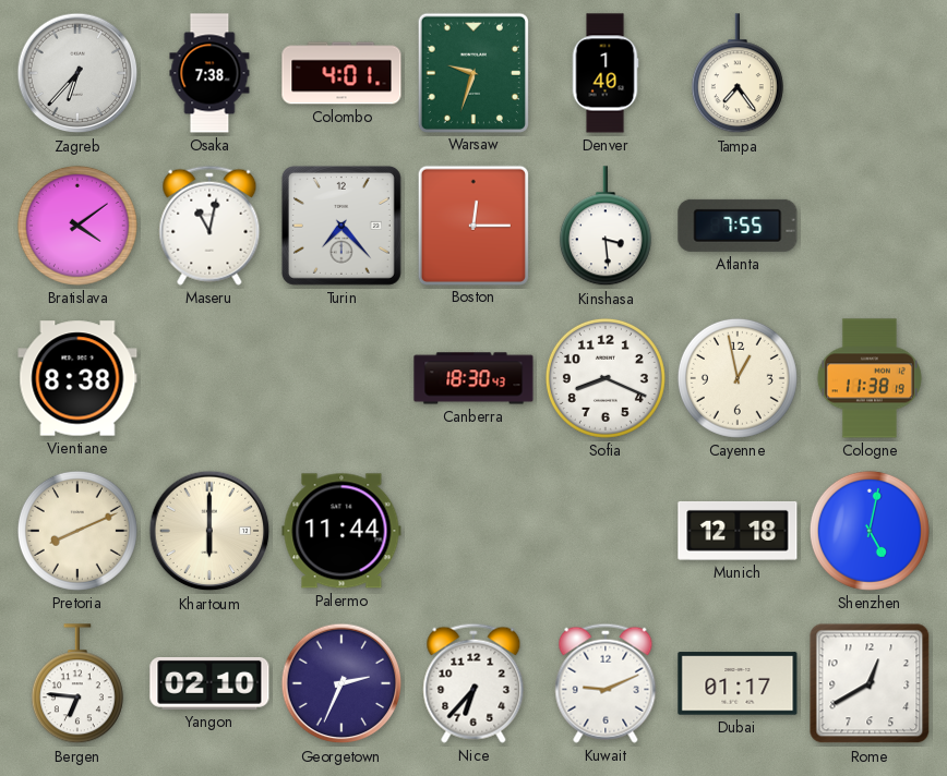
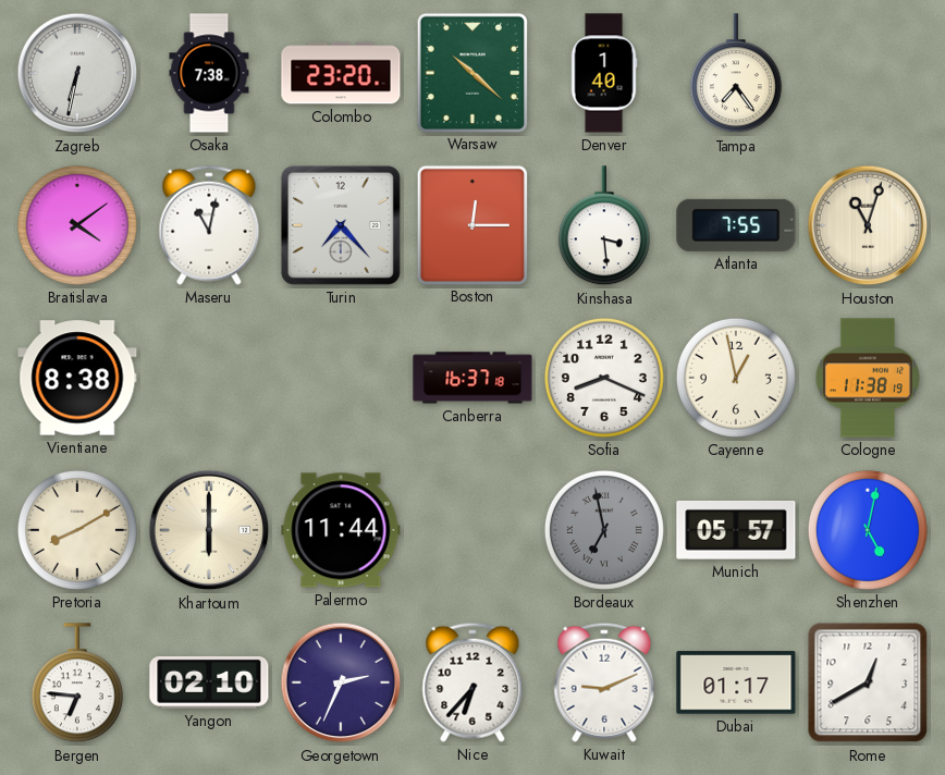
Zagreb: 6:37 -> 6:32
Colombo: 4:01 -> 23:20
Warsaw: 9:33 -> 10:22
Houston: none -> 11:03
Canberra: 18:30 -> 16:37
Pretoria: 8:11 -> 8:10
Bordeaux: none -> 6:58
Munich: 12:18 -> 05:57
